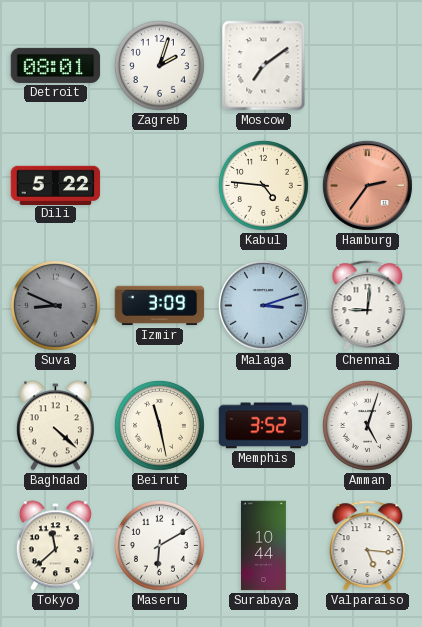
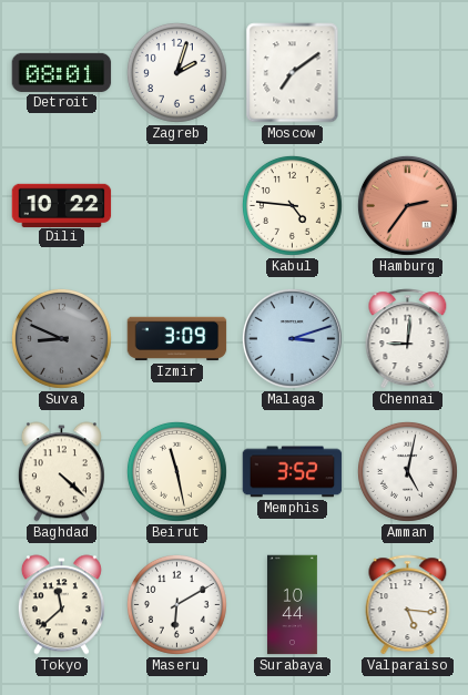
Dili: 5:22 -> 10:22
Amman: 5:03 -> 5:02
